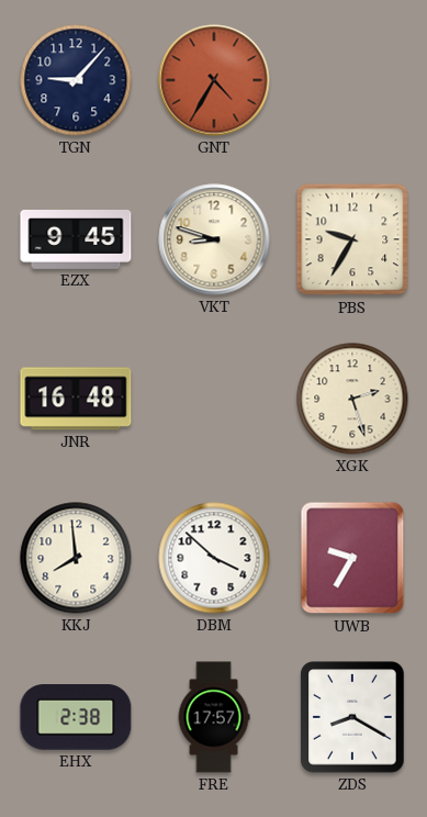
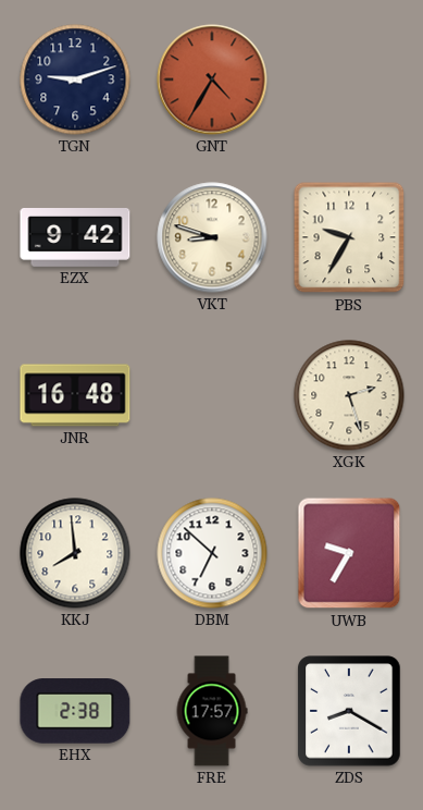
TGN: 9:07 -> 9:12
EZX: 9:45 -> 9:42
DBM: 3:52 -> 6:52
